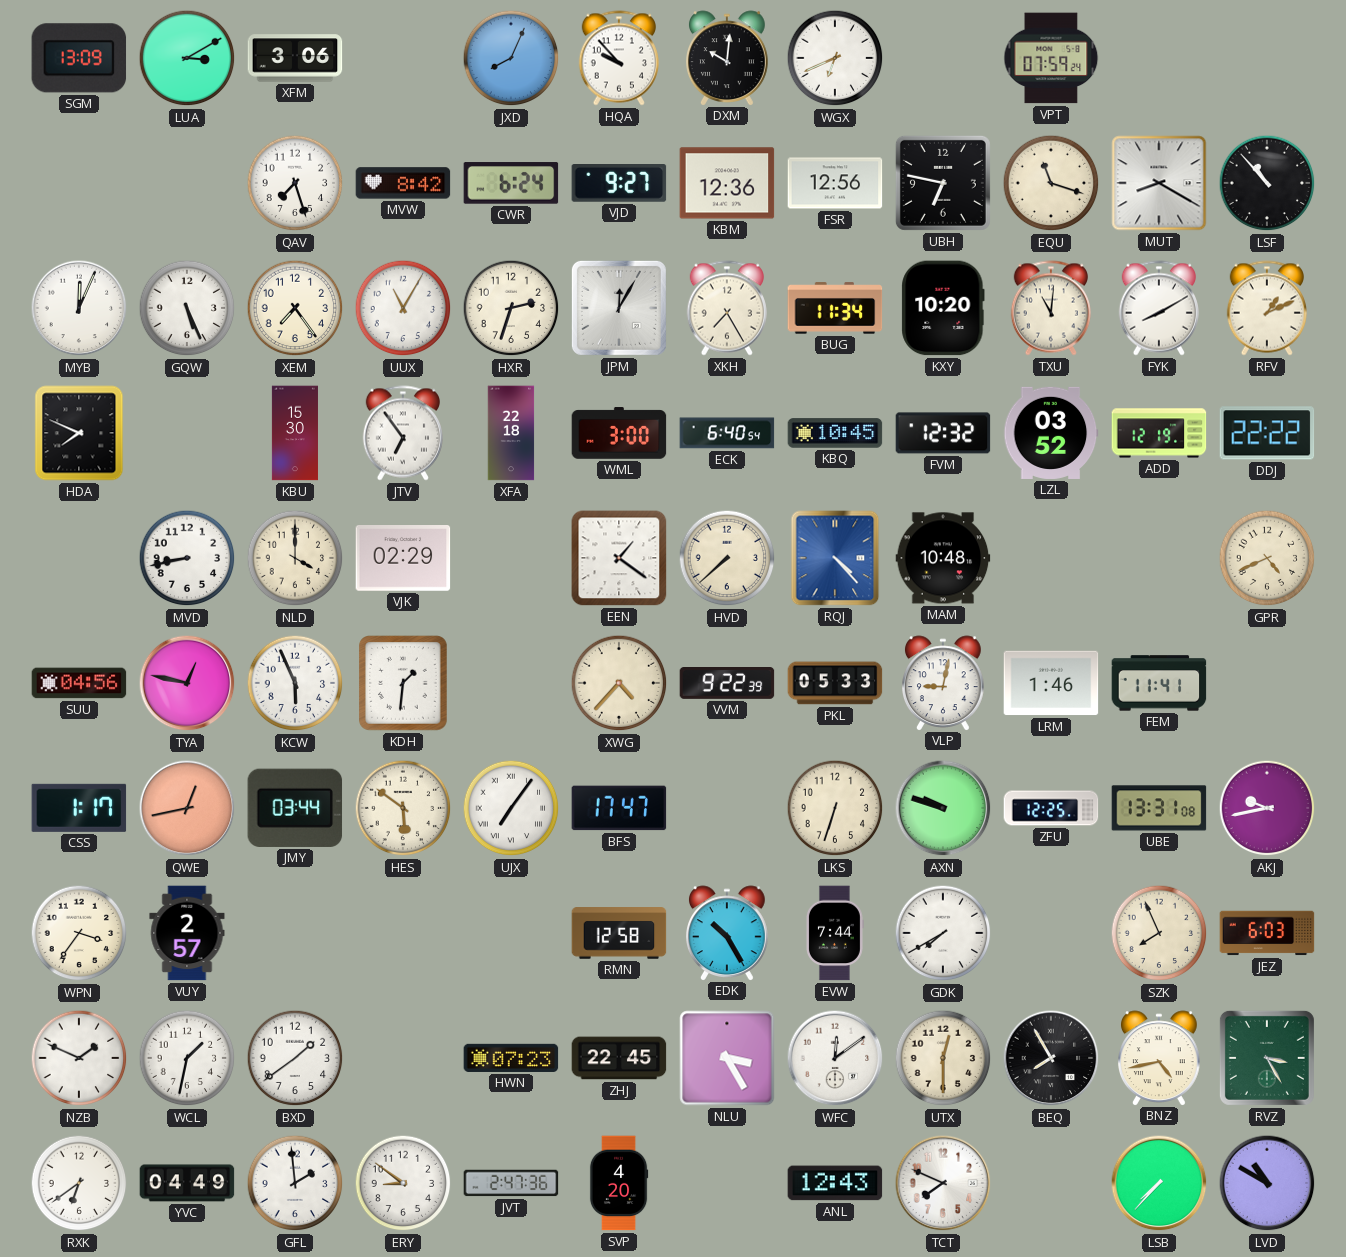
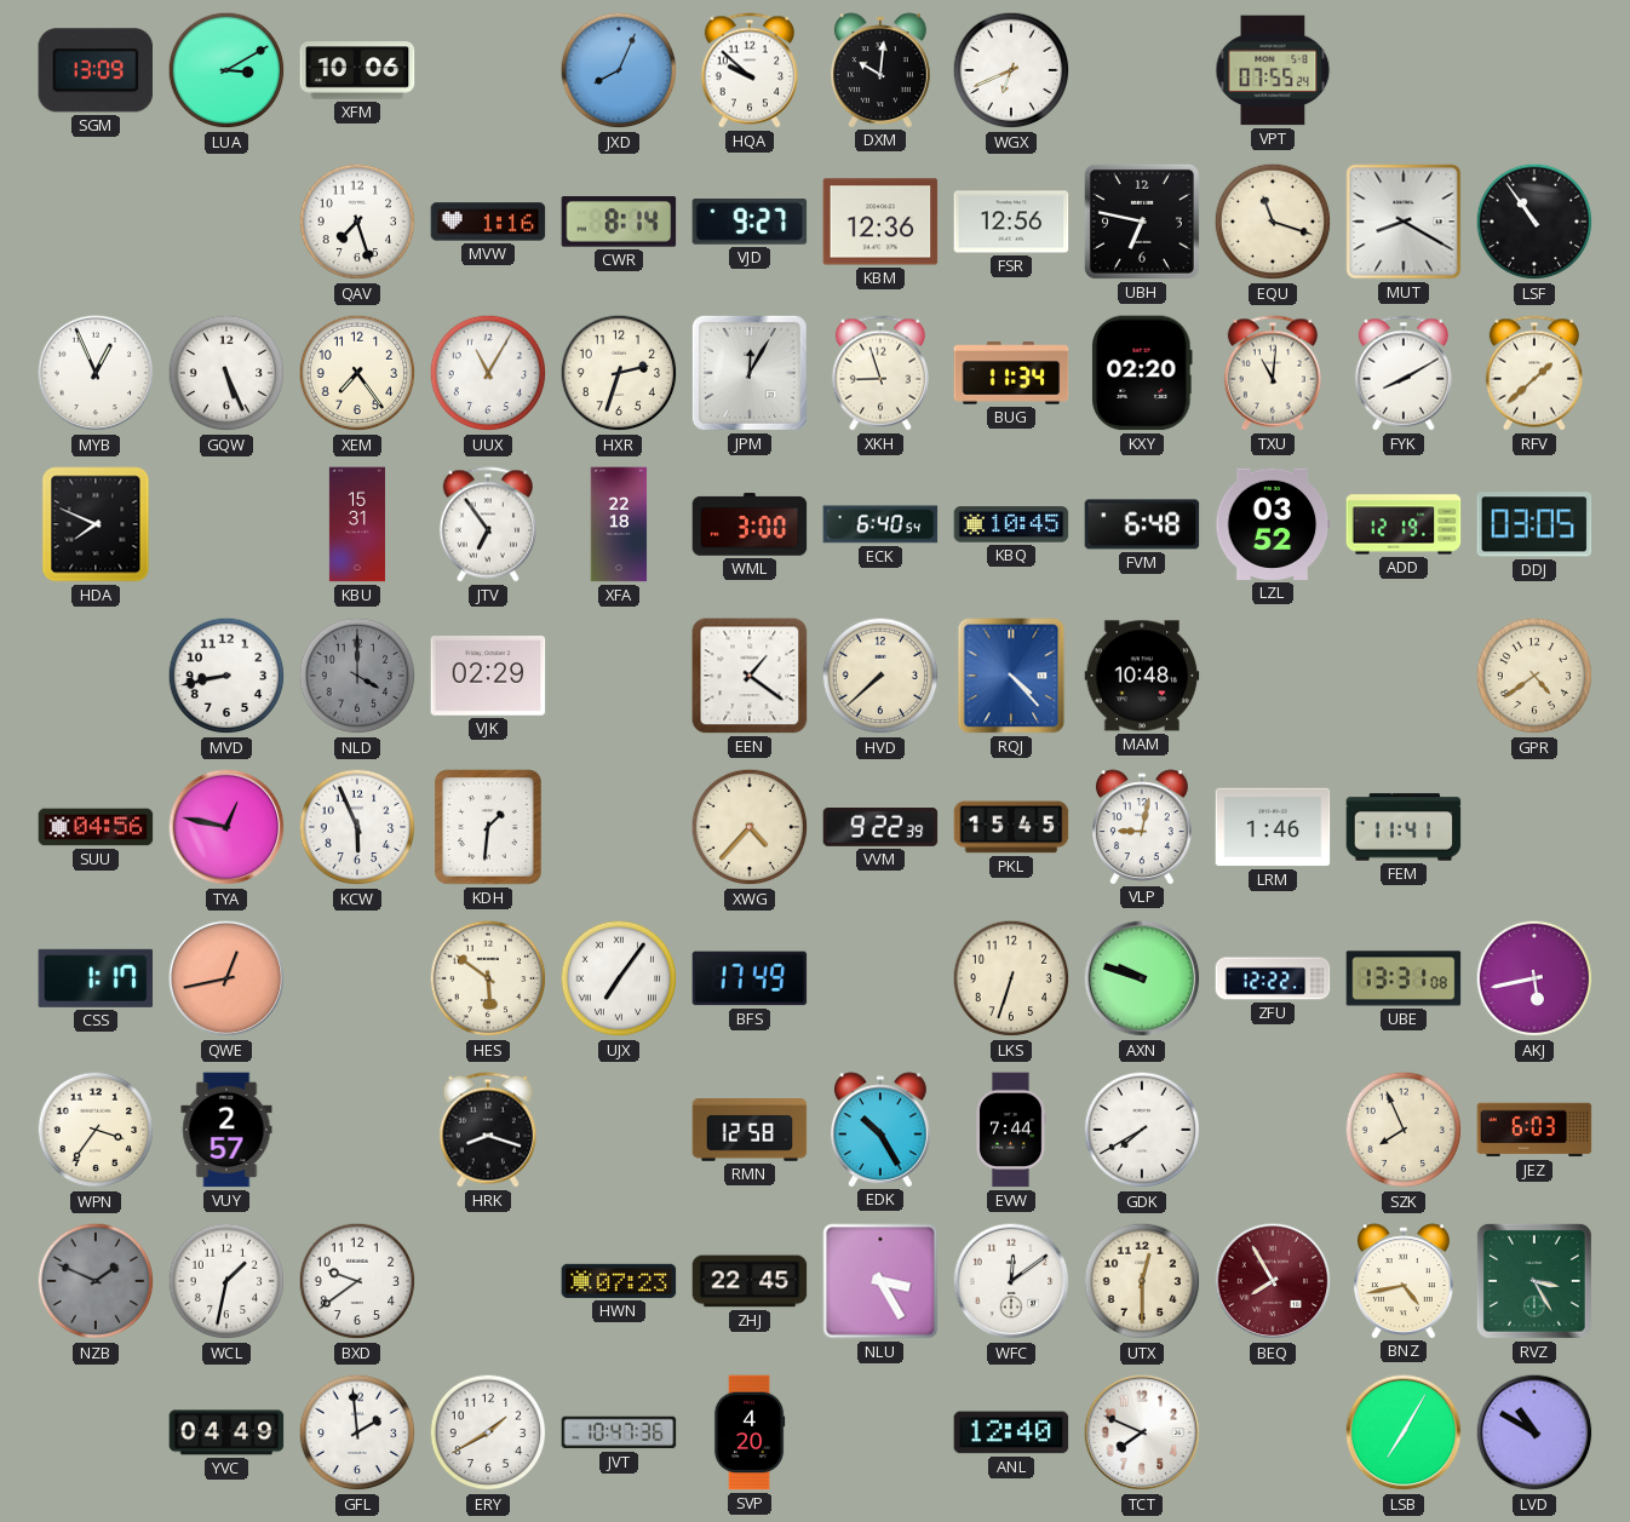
XFM: 3:06 -> 10:06
HQA: 9:53 -> 9:52
VPT: 07:59 -> 07:55
MVW: 8:42 -> 1:16
CWR: 6:24 -> 8:14
LSF: 10:53 -> 10:54
MYB: 12:04 -> 12:56
XKH: 7:25 -> 8:57
KXY: 10:20 -> 02:20
RFV: 1:11 -> 1:38
KBU: 15:30 -> 15:31
FVM: 12:32 -> 6:48
DDJ: 22:22 -> 03:05
NLD dial: cream -> grey
GPR: 4:41 -> 4:39
PKL: 05:33 -> 15:45
JMY: 03:44 -> none
BFS: 17:47 -> 17:49
ZFU: 12:25 -> 12:22
AKJ: 9:43 -> 5:43
HRK: none -> 8:18
NZB dial: white -> grey
BXD: 1:39 -> 9:39
BEQ dial: black -> burgundy
RXK: 6:39 -> none
ERY: 8:51 -> 1:40
JVT: 2:47 -> 10:47
ANL: 12:43 -> 12:40
LSB: 7:37 -> 7:05
